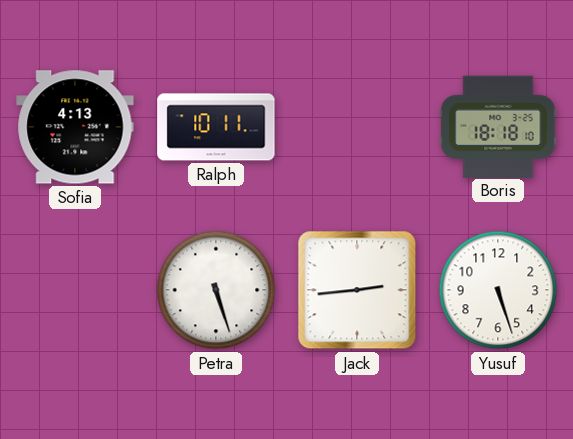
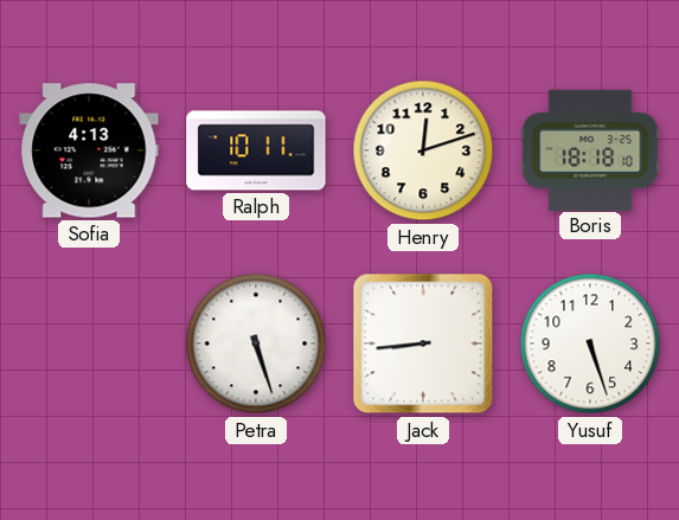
Henry: none -> 12:12
Jack: 2:44 -> 8:44
